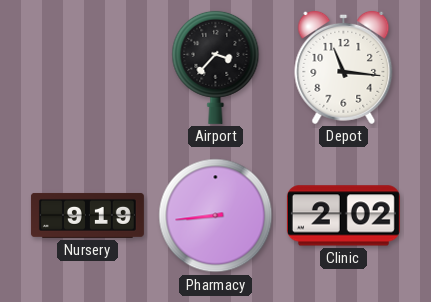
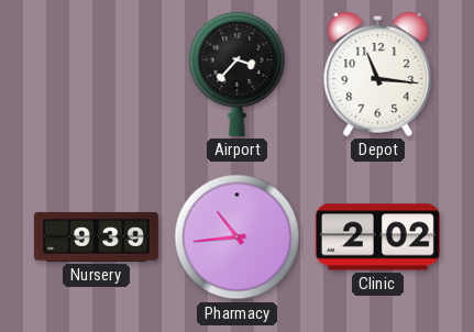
Nursery: 9:19 -> 9:39
Pharmacy: 8:44 -> 10:44
